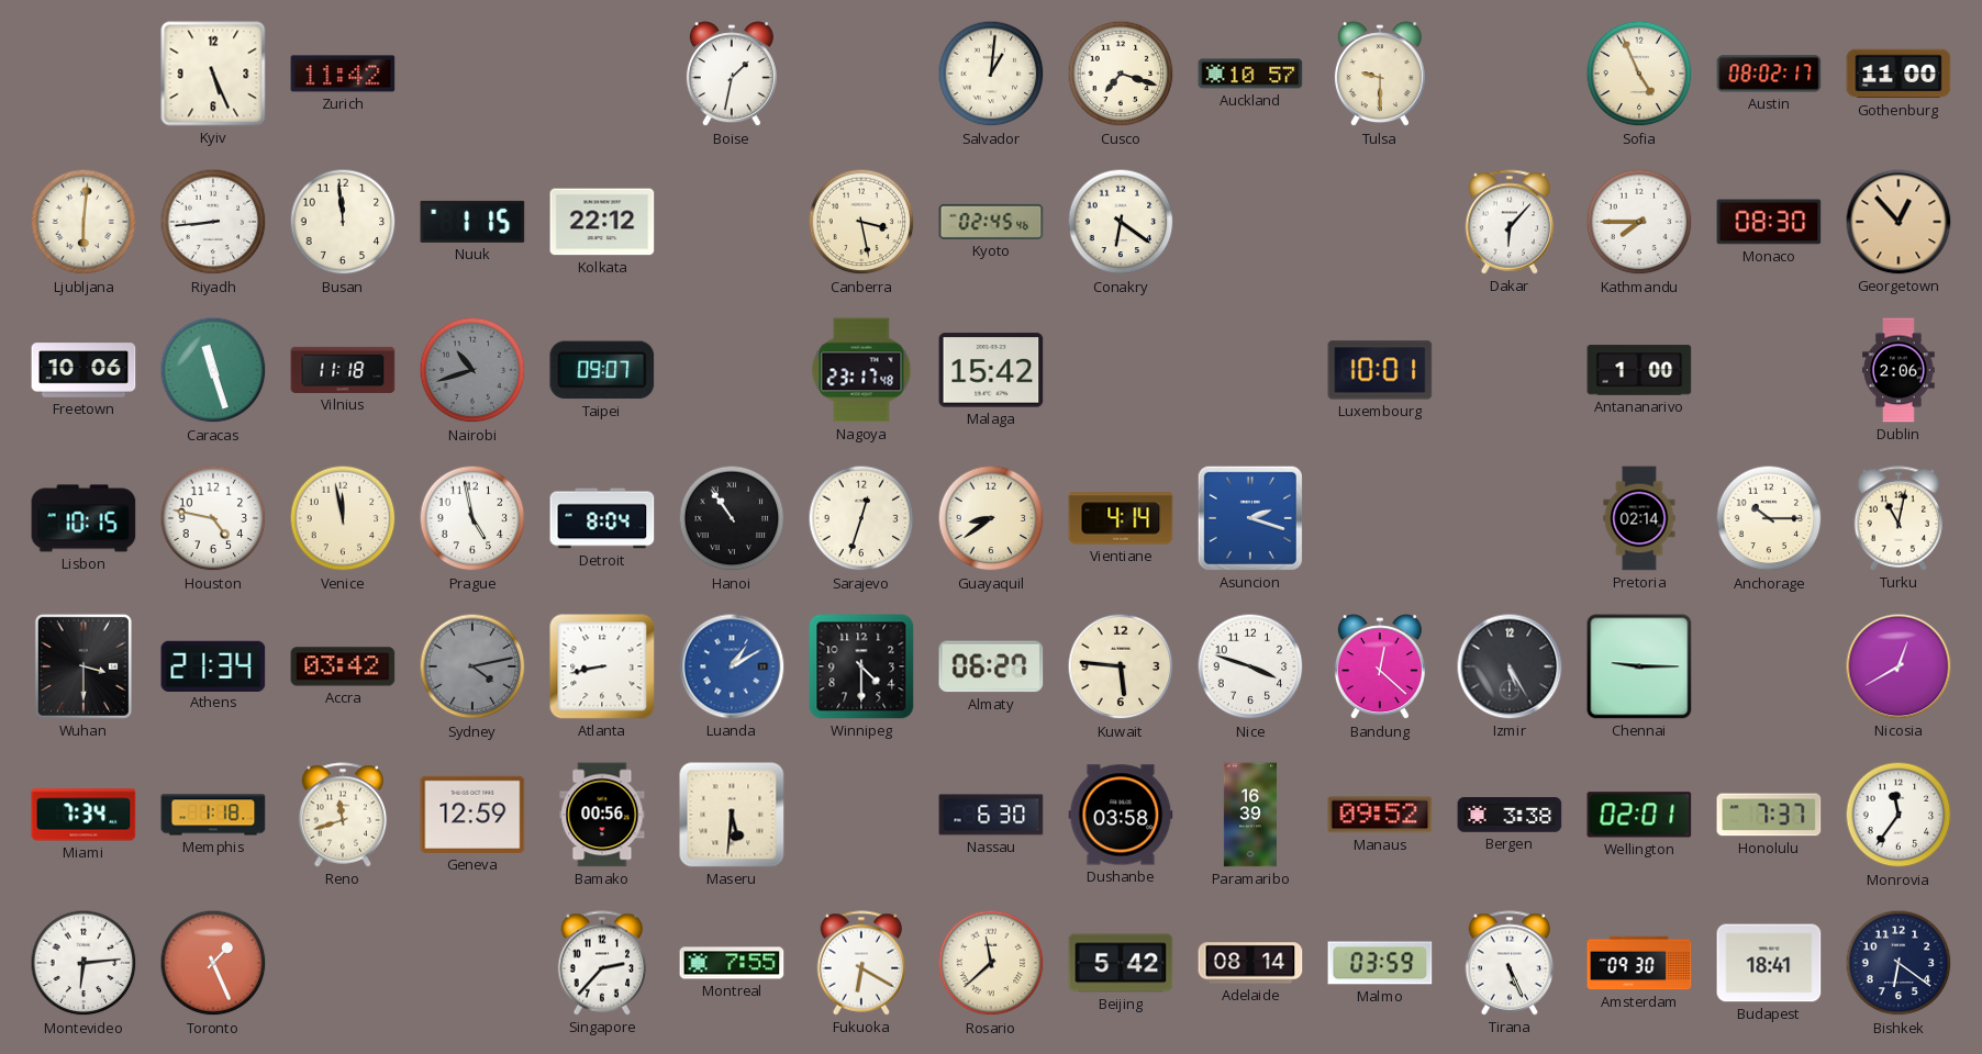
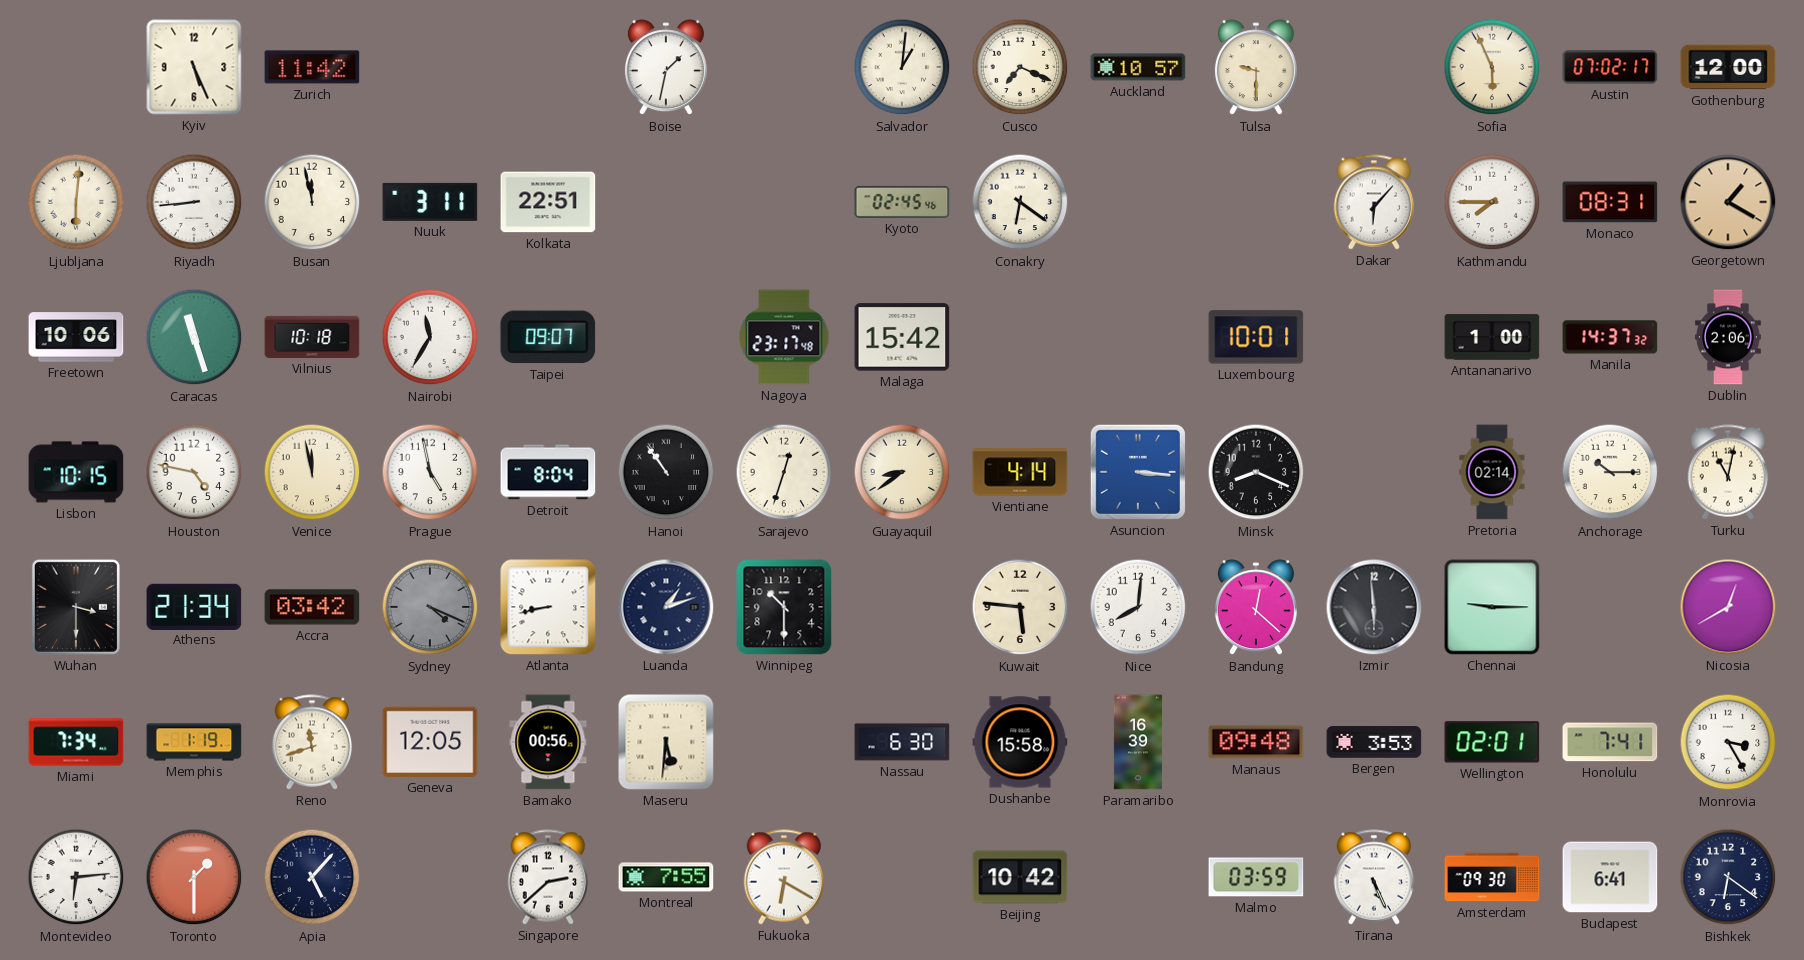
Cusco: 7:18 -> 7:19
Sofia: 4:56 -> 5:56
Austin: 08:02 -> 07:02
Gothenburg: 11:00 -> 12:00
Busan: 11:59 -> 11:58
Nuuk: 1:15 -> 3:11
Kolkata: 22:12 -> 22:51
Canberra: 3:28 -> none
Monaco: 08:30 -> 08:31
Georgetown: 12:53 -> 1:20
Vilnius: 11:18 -> 10:18
Nairobi: 10:42 -> 11:35
Nairobi dial: grey -> white
Manila: none -> 14:37
Asuncion: 2:18 -> 3:16
Minsk: none -> 8:19
Sydney: 4:13 -> 4:19
Luanda: 1:10 -> 1:12
Luanda dial: blue -> navy
Winnipeg: 4:30 -> 10:30
Almaty: 06:27 -> none
Nice: 3:48 -> 8:01
Izmir: 5:25 -> 5:59
Memphis: 1:18 -> 1:19
Geneva: 12:59 -> 12:05
Dushanbe: 03:58 -> 15:58
Manaus: 09:52 -> 09:48
Bergen: 3:38 -> 3:53
Honolulu: 7:37 -> 7:41
Monrovia: 11:36 -> 3:25
Toronto: 1:26 -> 1:30
Apia: none -> 5:07
Singapore: 2:37 -> 2:38
Rosario: 11:38 -> none
Beijing: 5:42 -> 10:42
Adelaide: 08:14 -> none
Budapest: 18:41 -> 6:41
